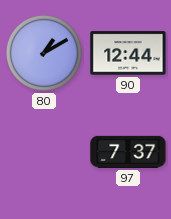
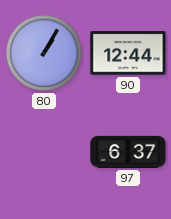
80: 1:10 -> 1:05
97: 7:37 -> 6:37
